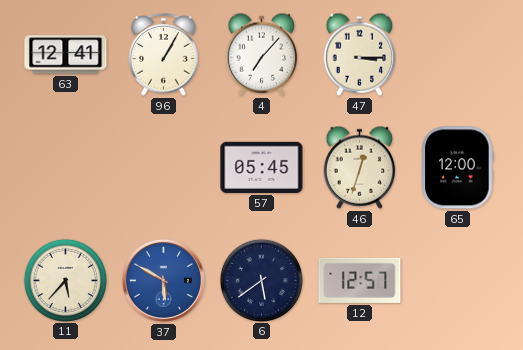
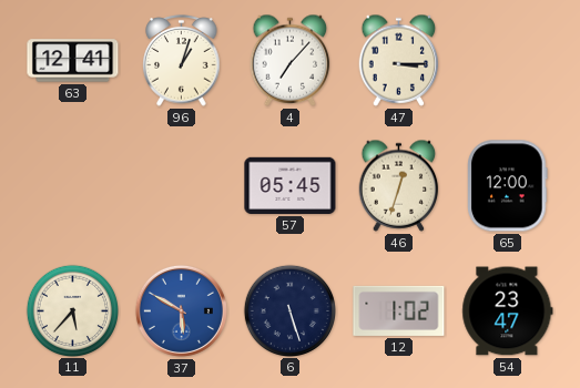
96: 1:05 -> 1:03
6: 5:39 -> 5:27
12: 12:57 -> 1:02
54: none -> 23:47
